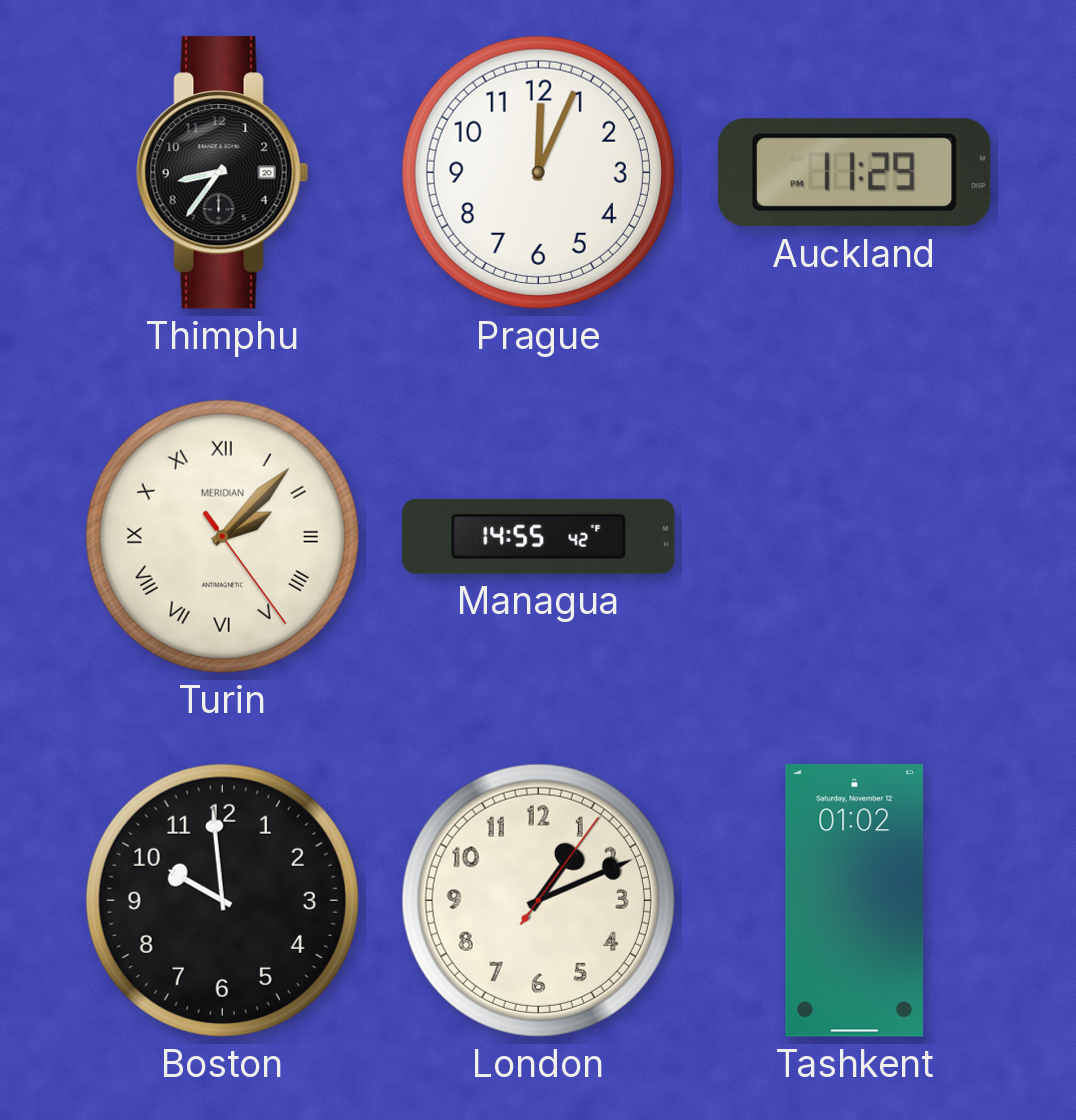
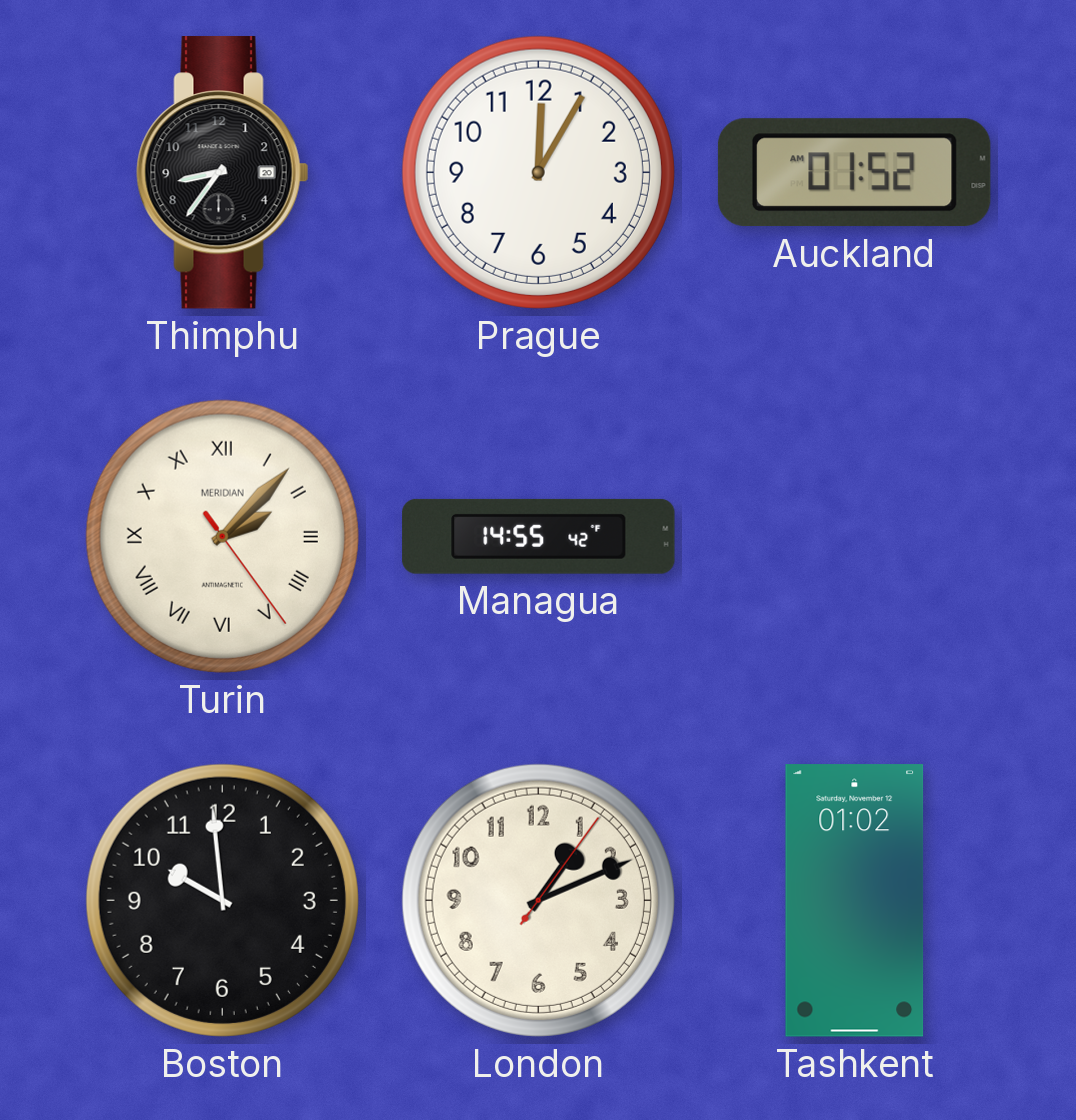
Prague: 12:04 -> 12:05
Auckland: 11:29 -> 01:52
